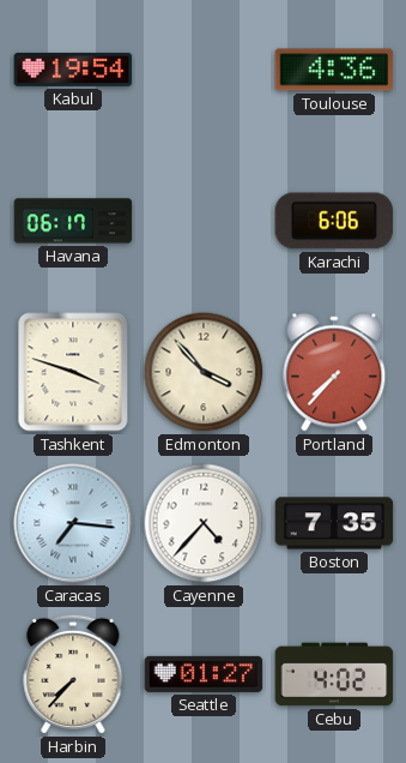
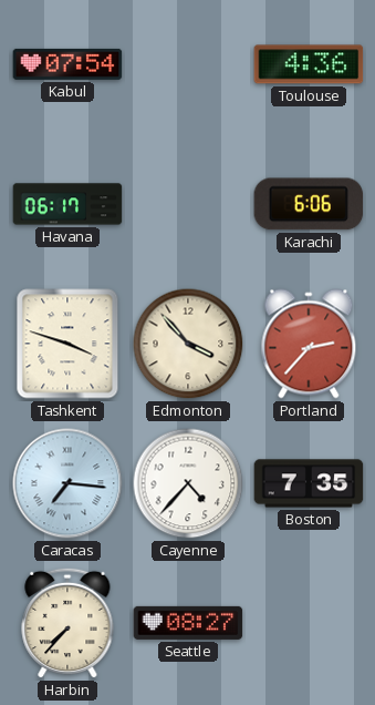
Kabul: 19:54 -> 07:54
Portland: 7:37 -> 2:37
Seattle: 01:27 -> 08:27
Cebu: 4:02 -> none
